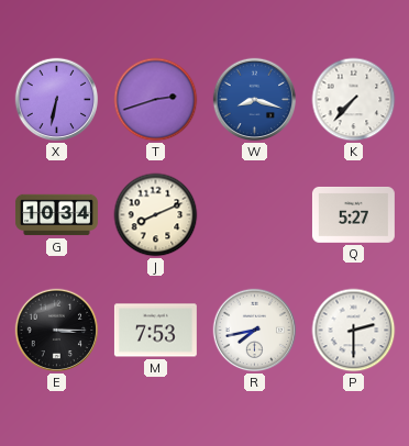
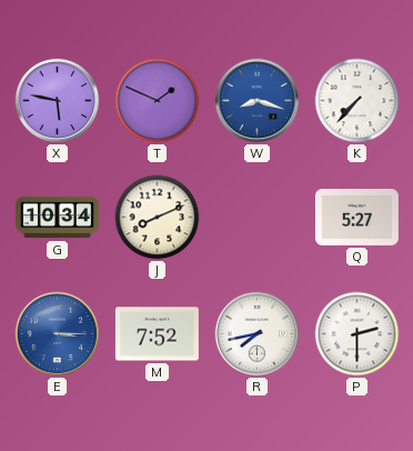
X: 6:32 -> 5:47
T: 2:42 -> 1:49
E dial: black -> blue
M: 7:53 -> 7:52
